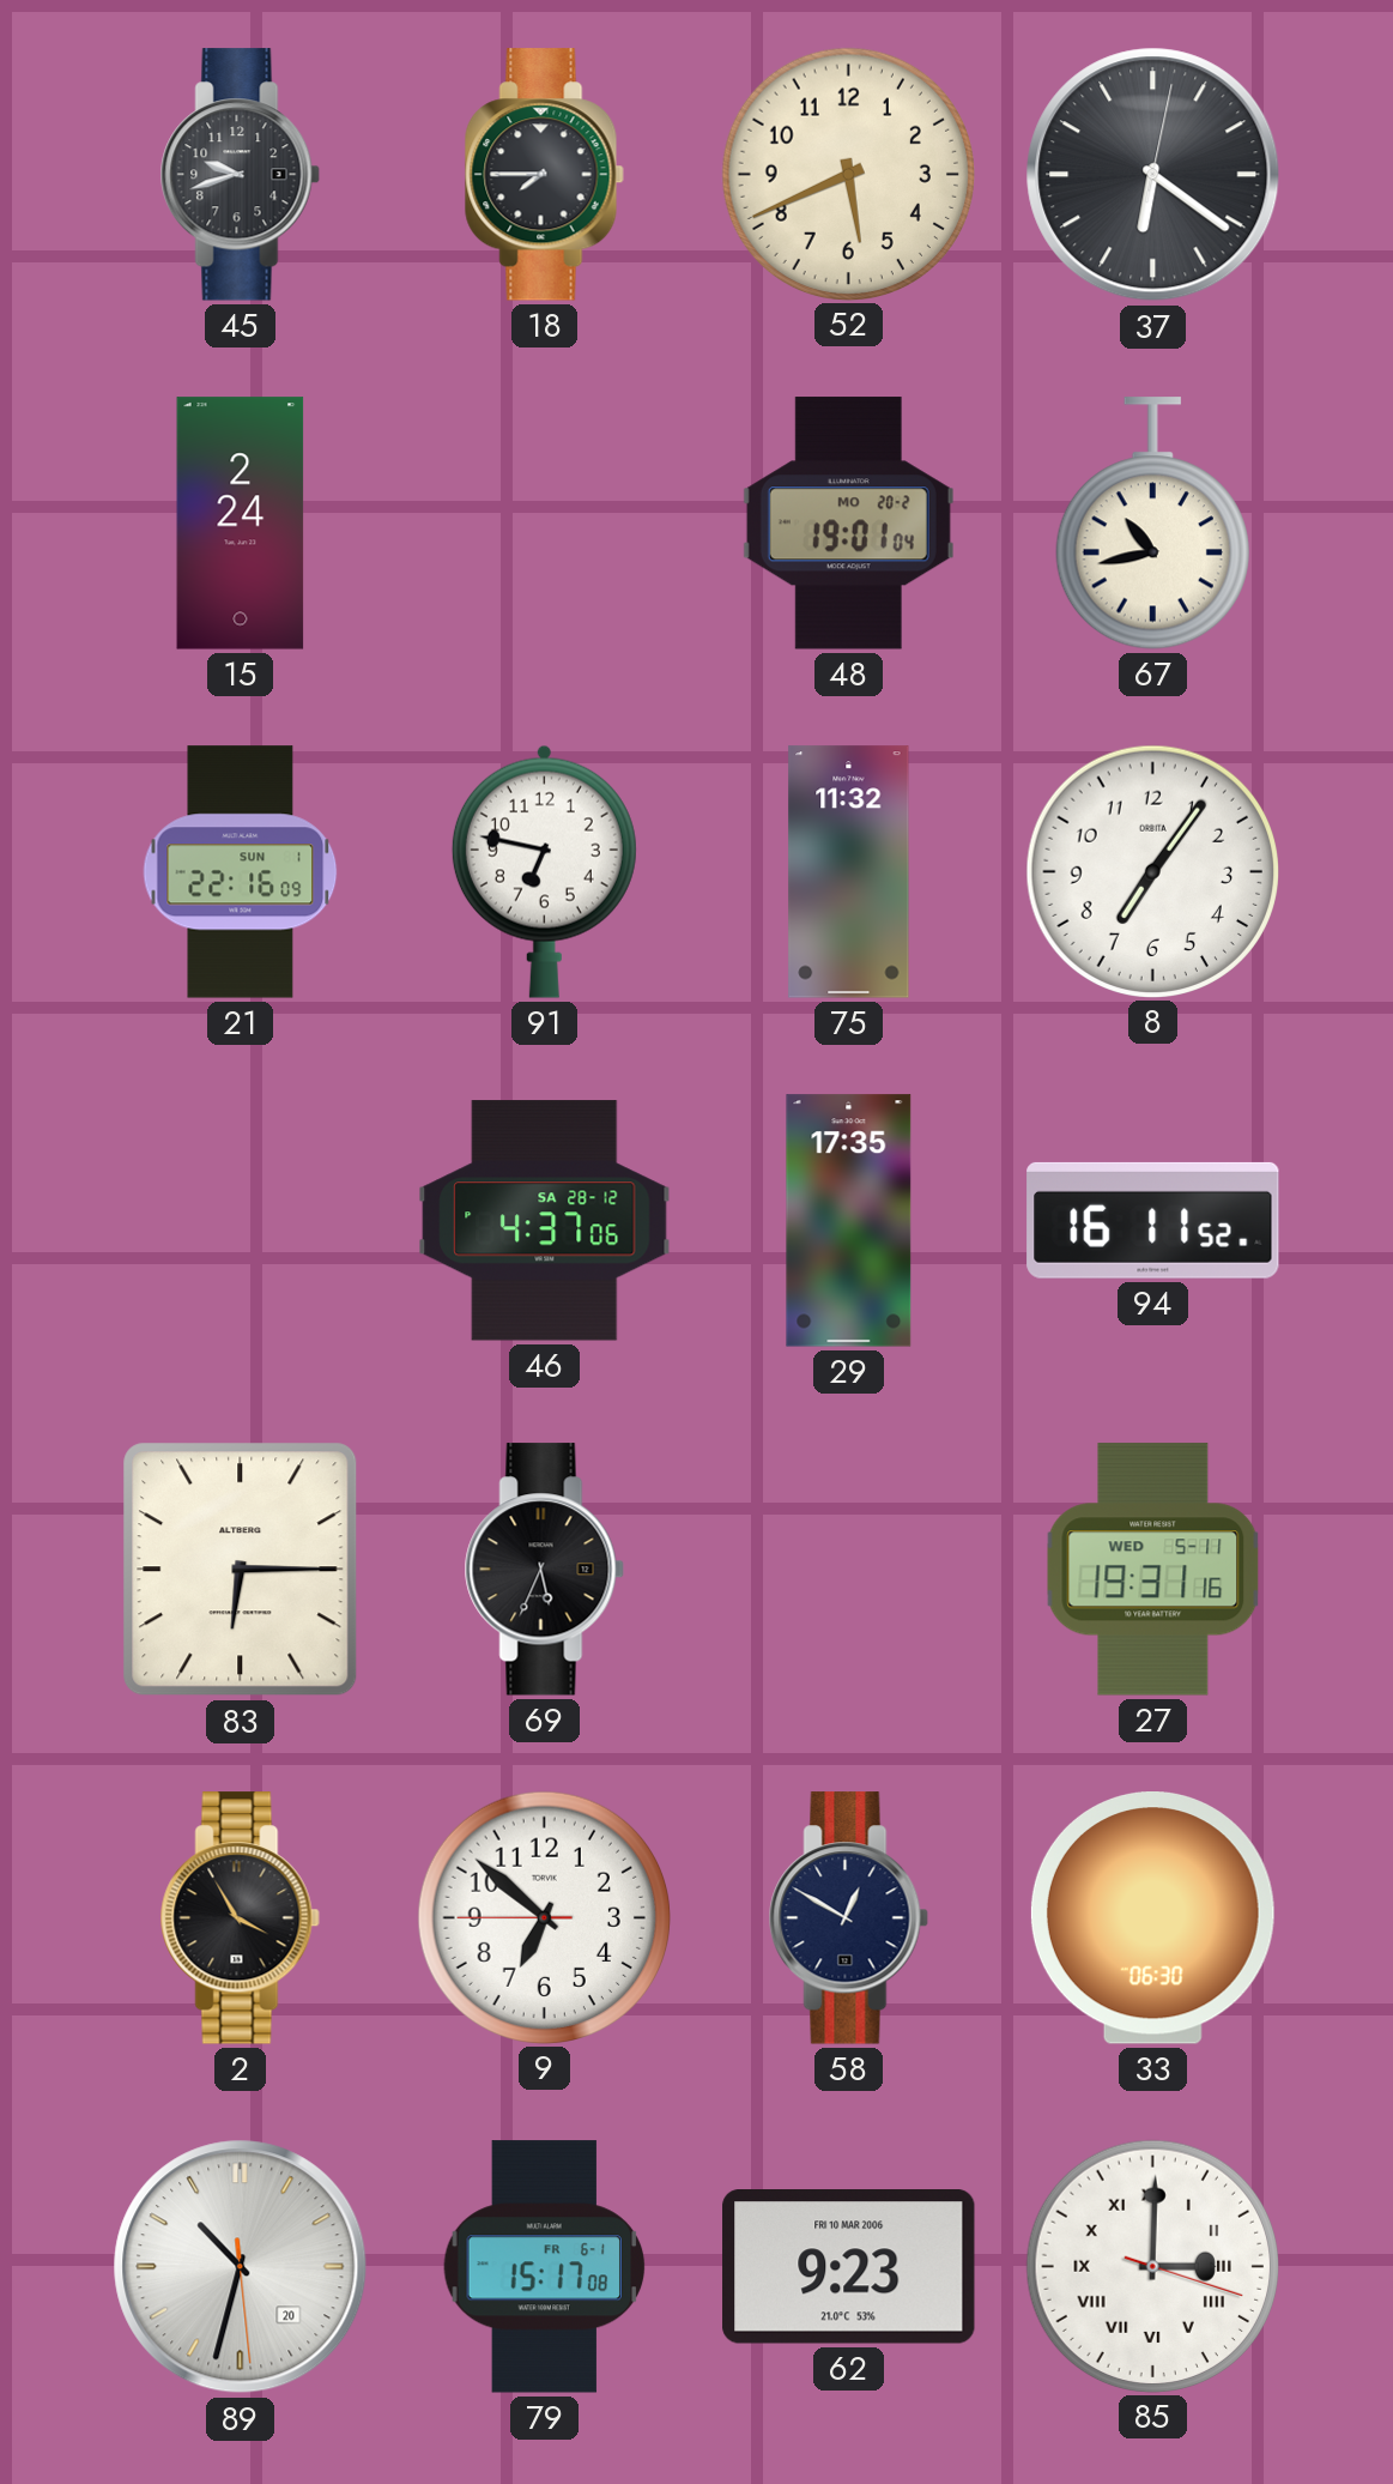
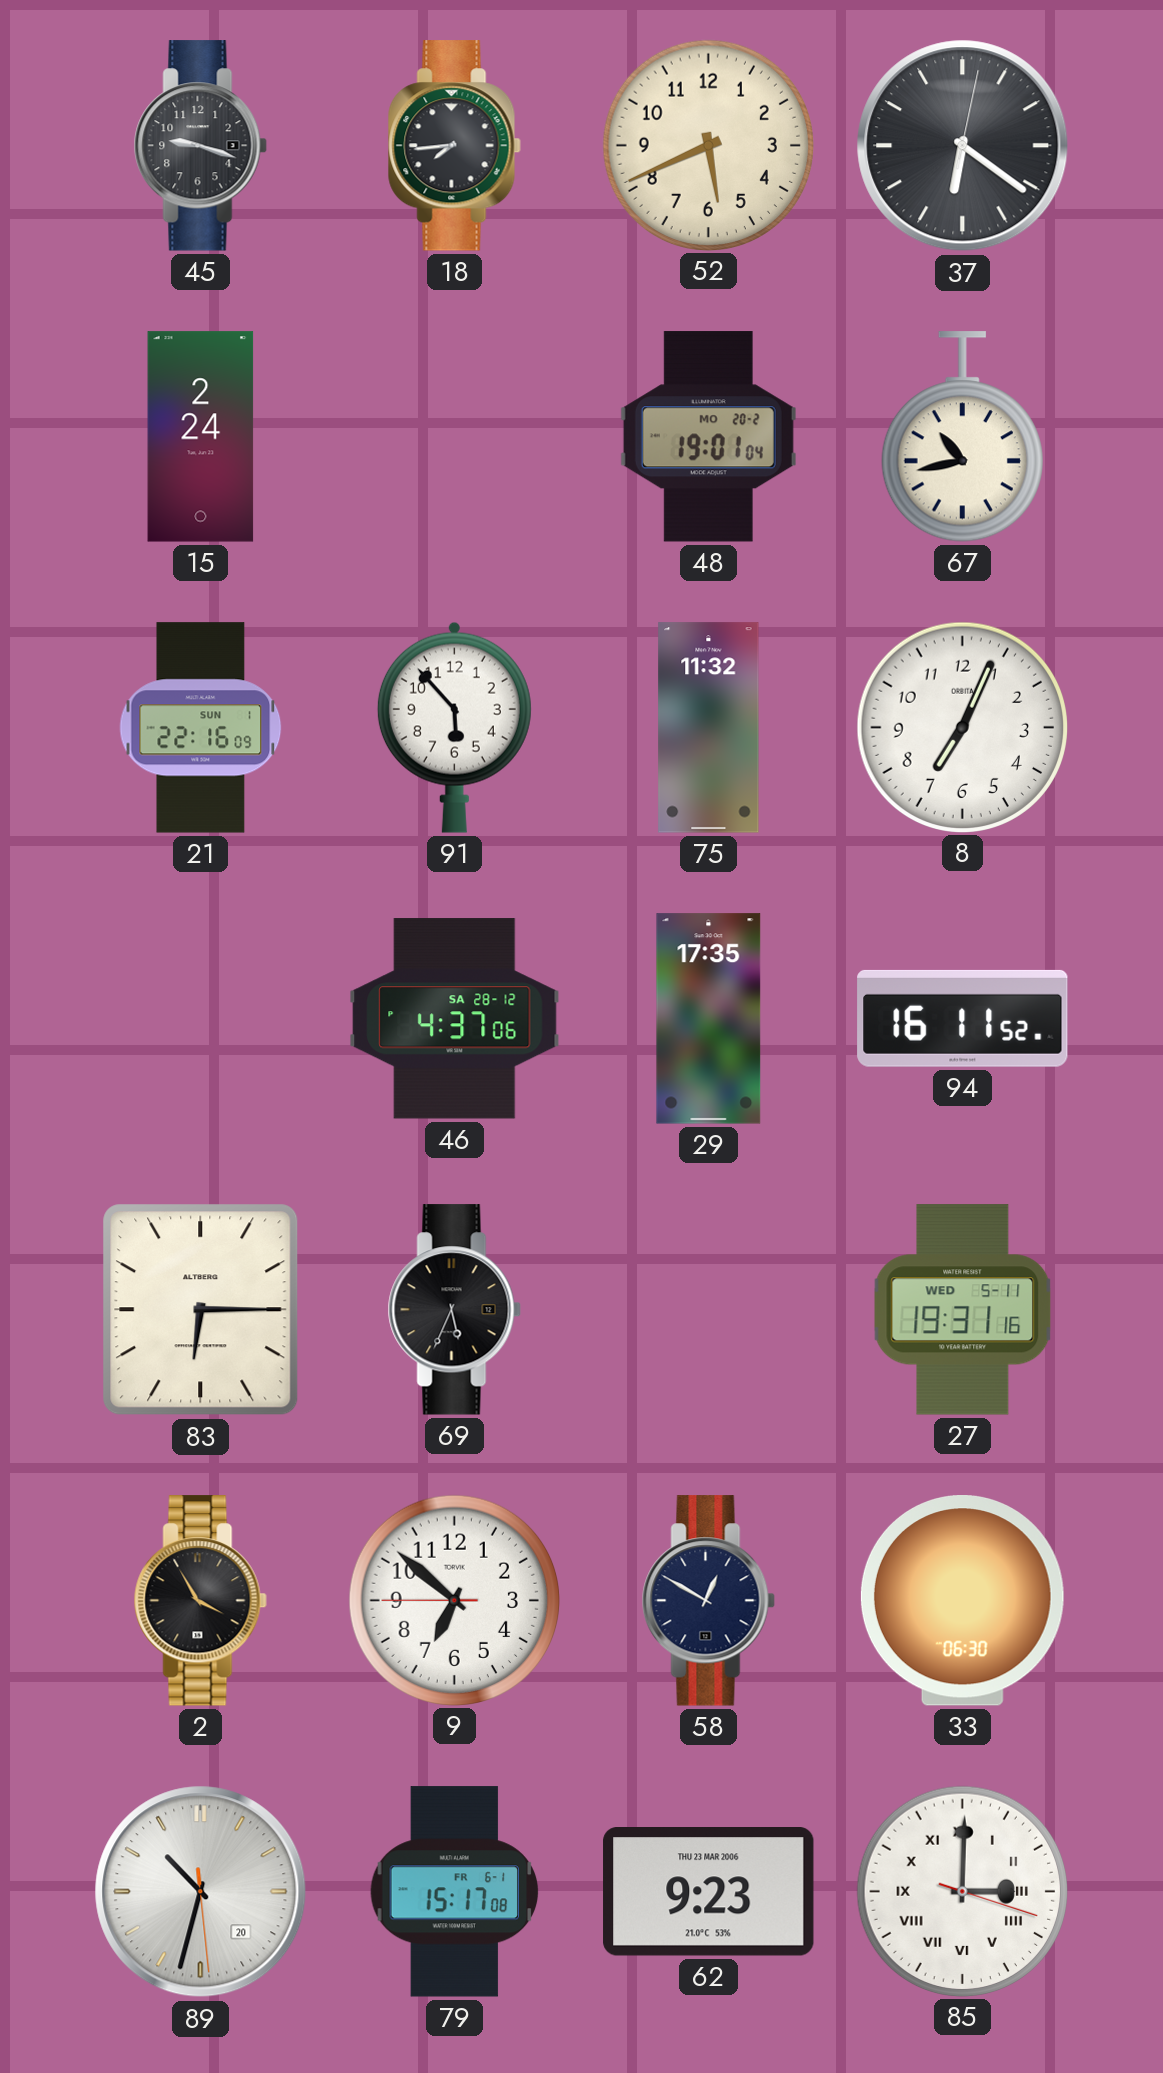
45: 9:42 -> 9:18
18: 7:45 -> 7:44
91: 6:47 -> 5:53
8: 7:06 -> 7:04
62 date: FRI 10 MAR 2006 -> THU 23 MAR 2006
